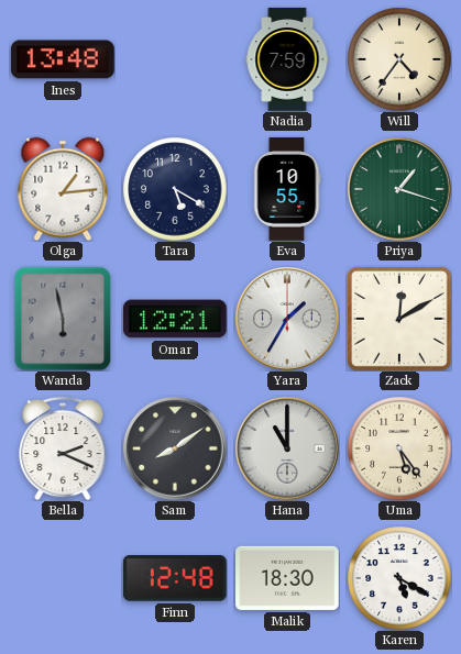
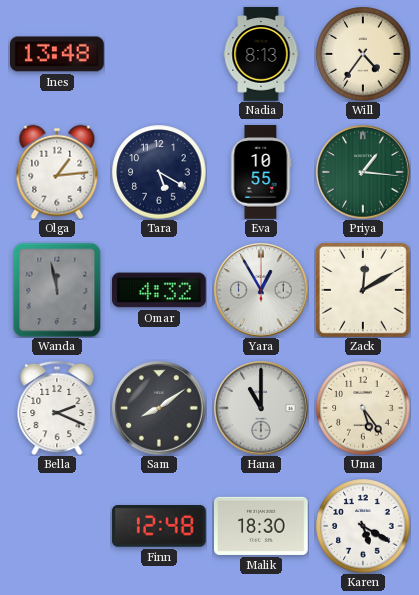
Nadia: 7:59 -> 8:13
Priya: 1:18 -> 1:16
Wanda: 5:58 -> 11:58
Omar: 12:21 -> 4:32
Yara: 1:35 -> 12:55
